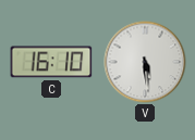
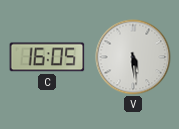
C: 16:10 -> 16:05
